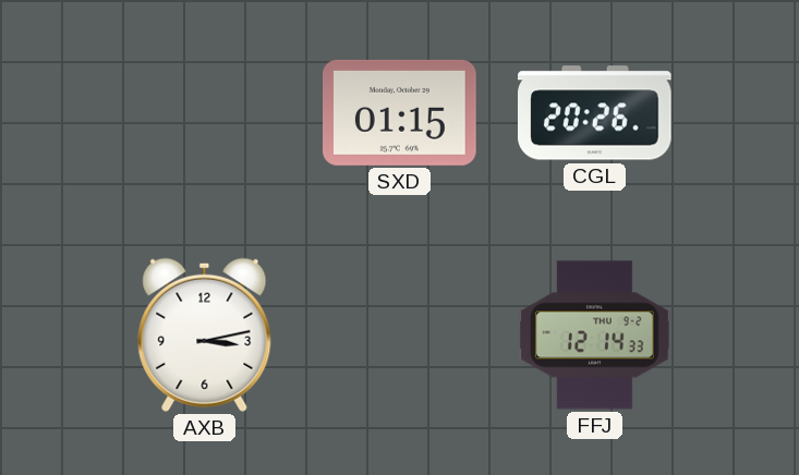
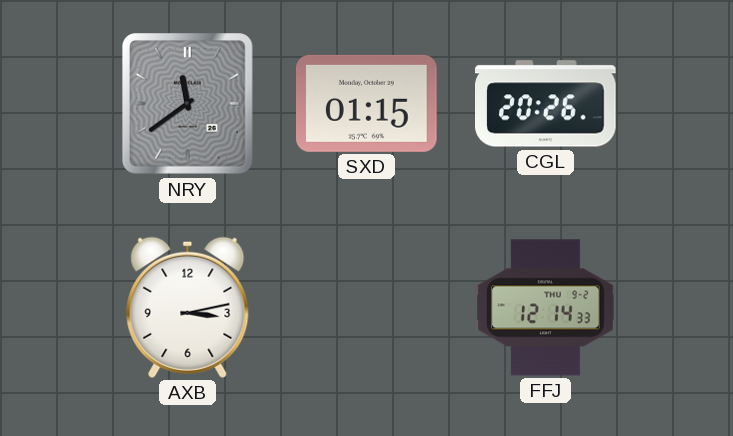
NRY: none -> 11:39
